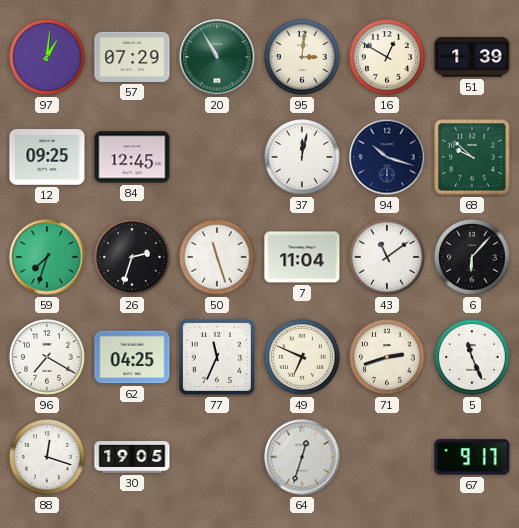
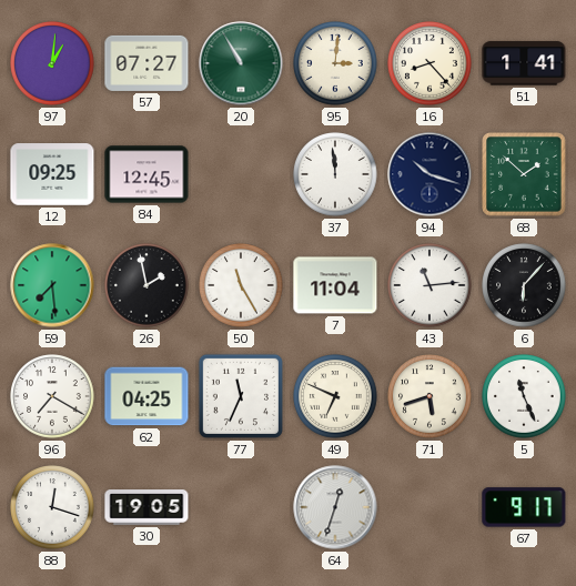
57: 07:29 -> 07:27
16: 12:50 -> 8:23
51: 1:39 -> 1:41
37: 12:02 -> 11:59
68: 9:52 -> 1:52
59: 7:33 -> 7:29
26: 2:33 -> 1:58
50: 11:27 -> 11:25
43: 11:09 -> 11:14
71: 2:42 -> 5:42
